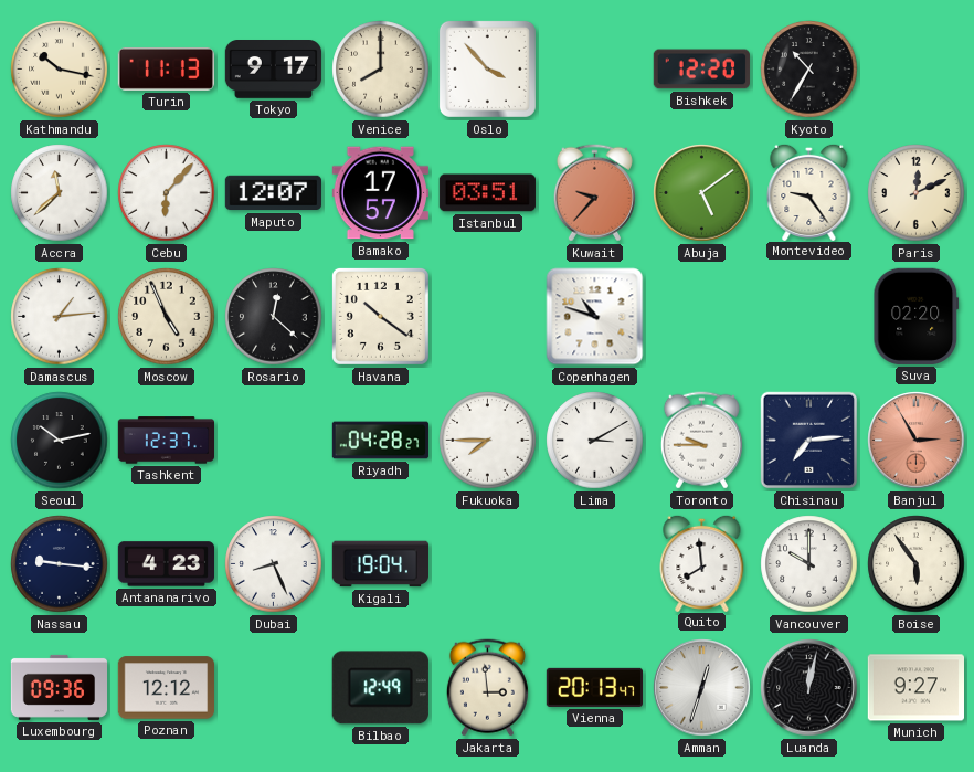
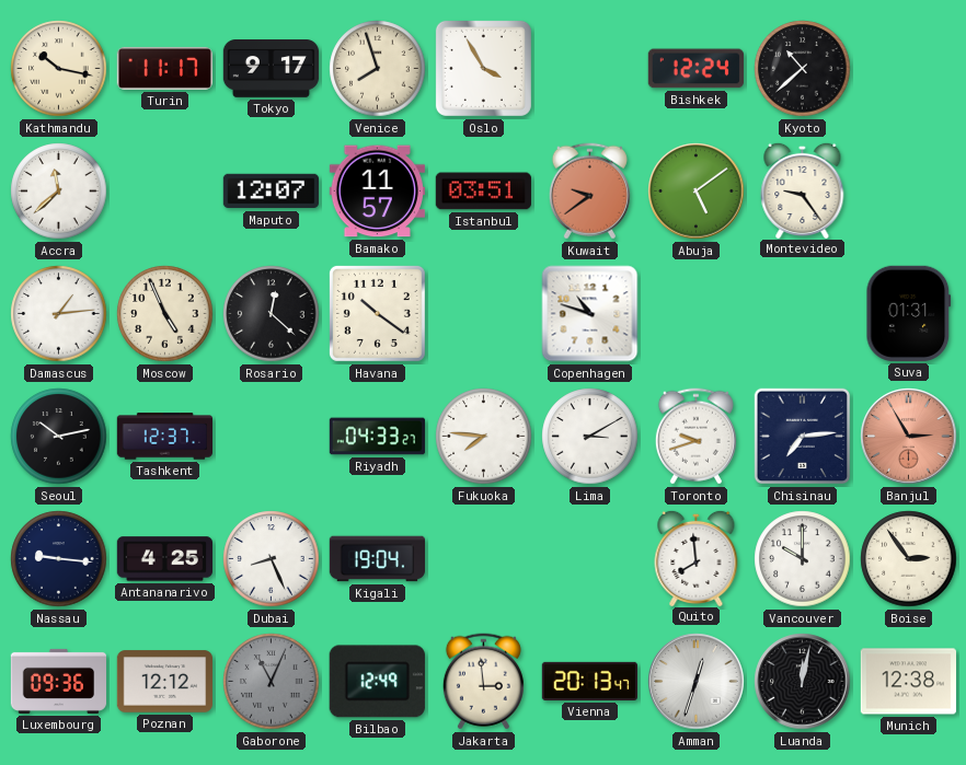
Turin: 11:13 -> 11:17
Venice: 8:00 -> 7:57
Oslo: 3:53 -> 3:55
Bishkek: 12:20 -> 12:24
Kyoto: 10:35 -> 10:38
Cebu: 6:07 -> none
Bamako: 17:57 -> 11:57
Kuwait: 9:37 -> 9:39
Paris: 12:11 -> none
Suva: 02:20 -> 01:31
Riyadh: 04:28 -> 04:33
Fukuoka: 7:45 -> 7:46
Toronto: 9:45 -> 9:42
Antananarivo: 4:23 -> 4:25
Boise: 5:54 -> 2:54
Gaborone: none -> 11:04
Munich: 9:27 -> 12:38
